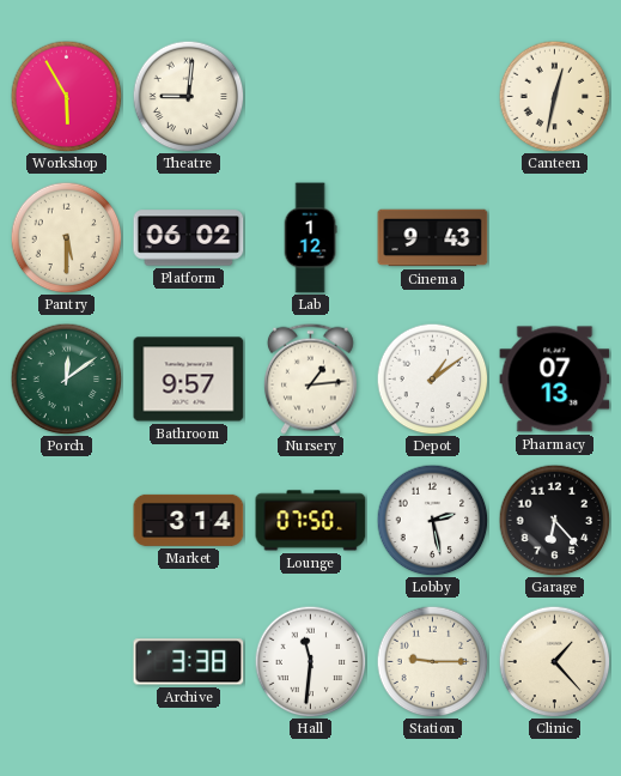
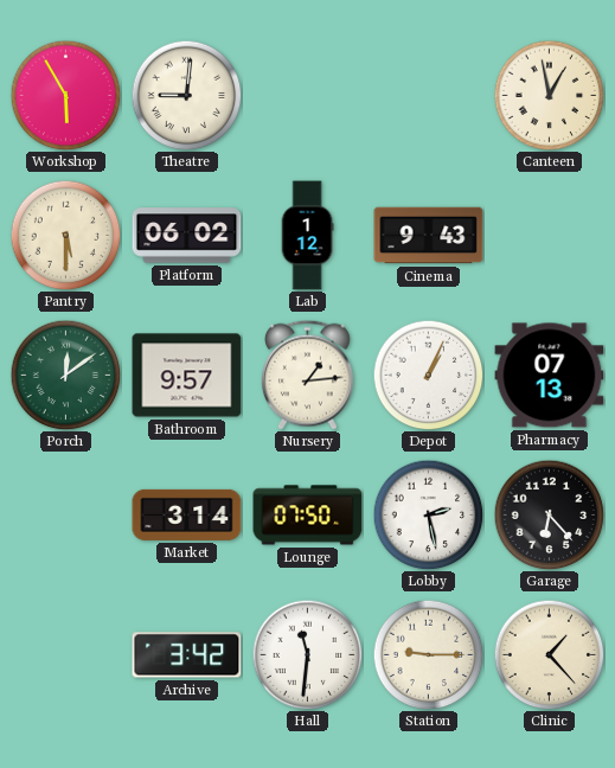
Canteen: 12:32 -> 12:58
Depot: 1:09 -> 1:04
Archive: 3:38 -> 3:42
